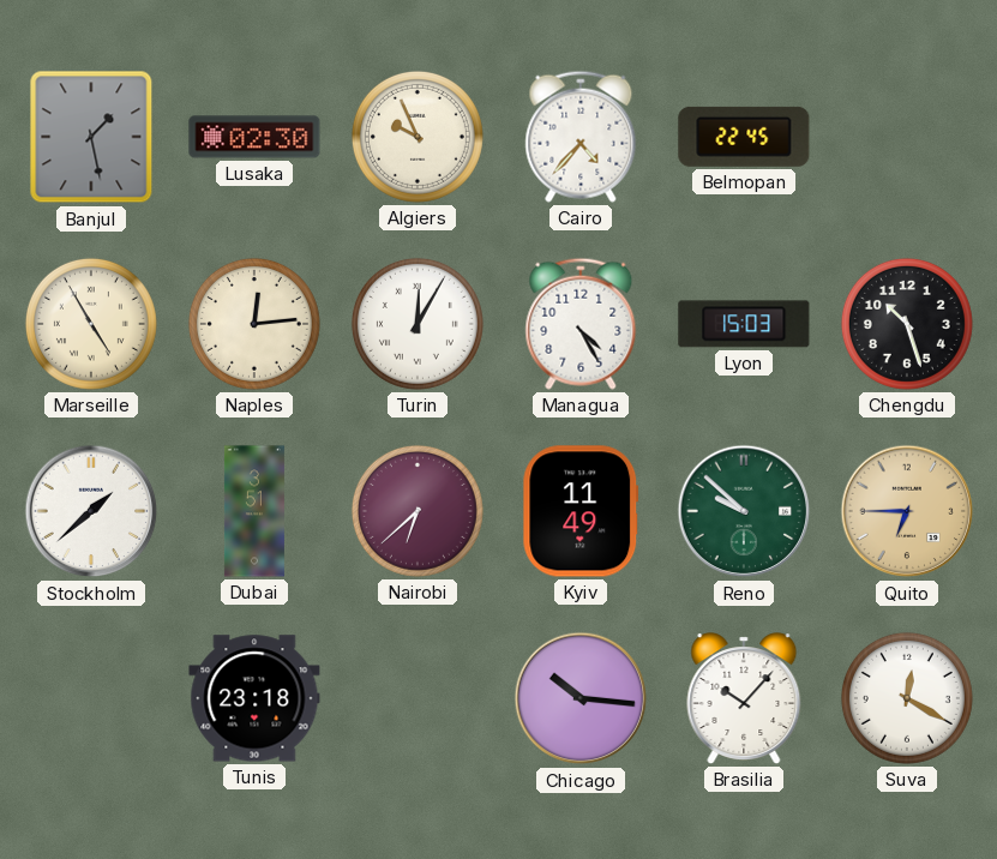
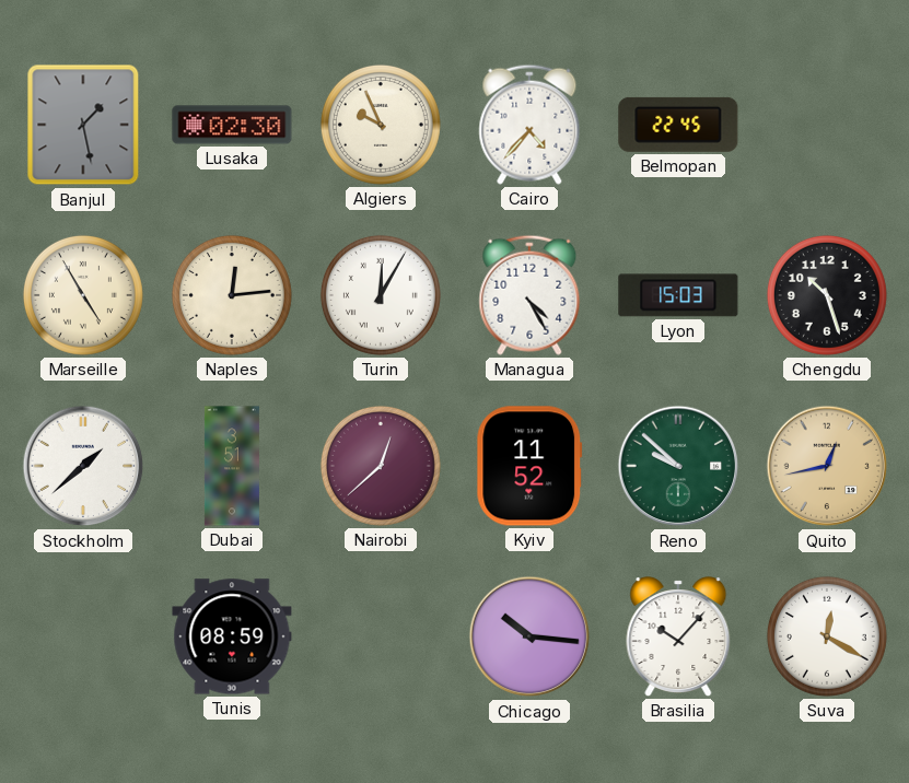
Nairobi: 6:38 -> 12:38
Kyiv: 11:49 -> 11:52
Quito: 6:45 -> 12:43
Tunis: 23:18 -> 08:59
